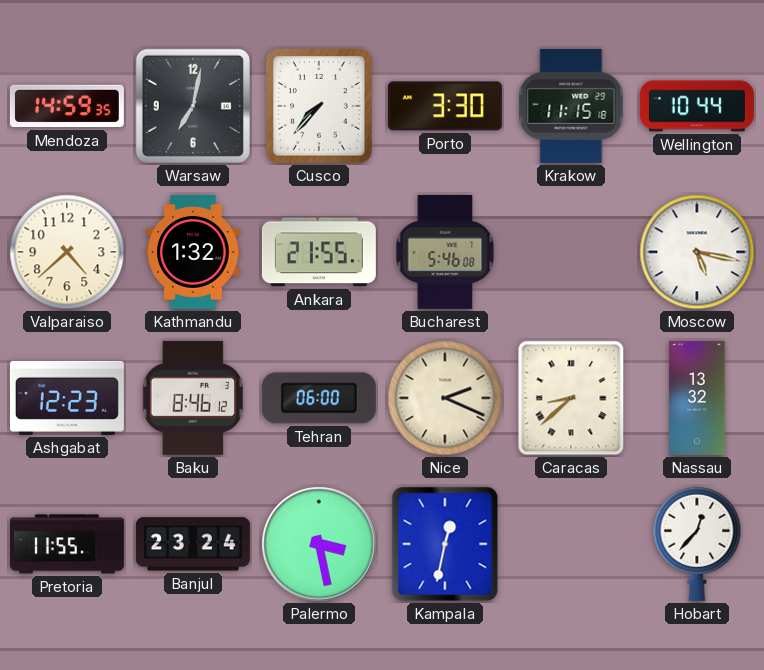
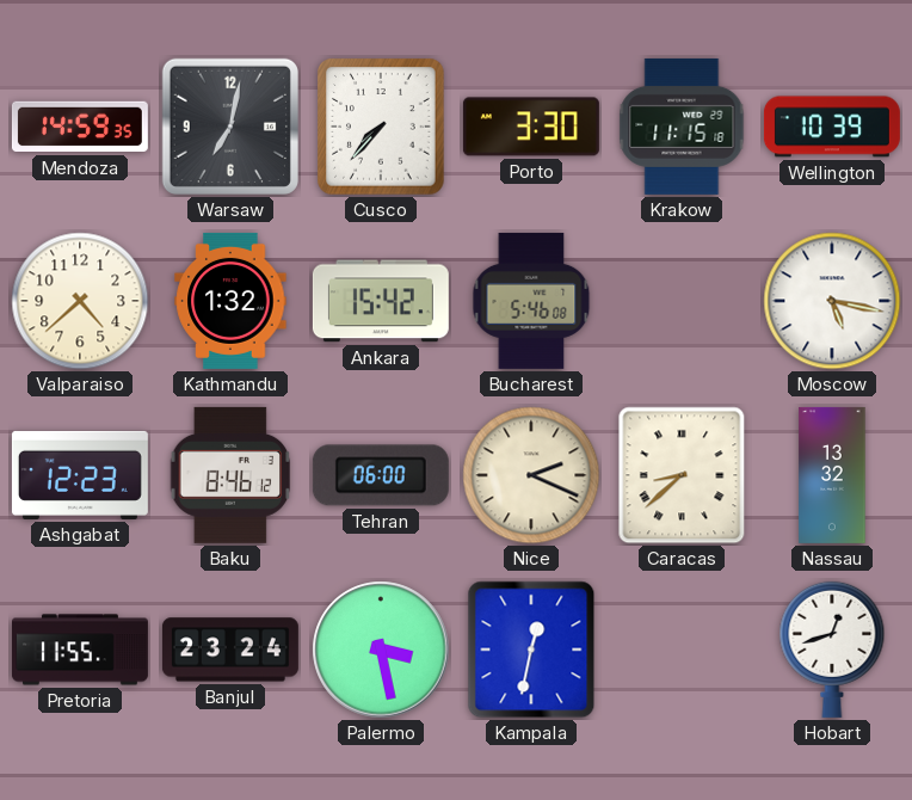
Wellington: 10:44 -> 10:39
Ankara: 21:55 -> 15:42
Hobart: 12:37 -> 12:42
